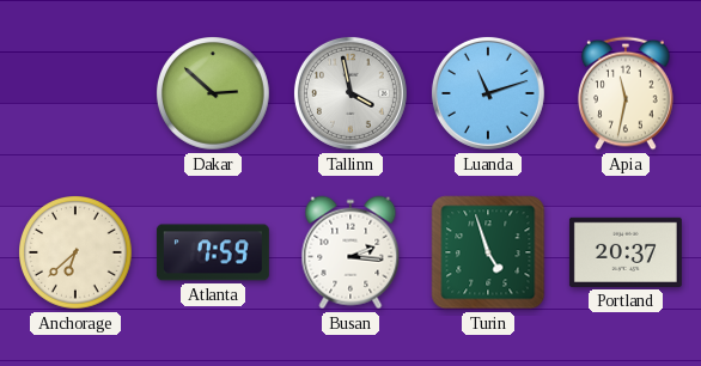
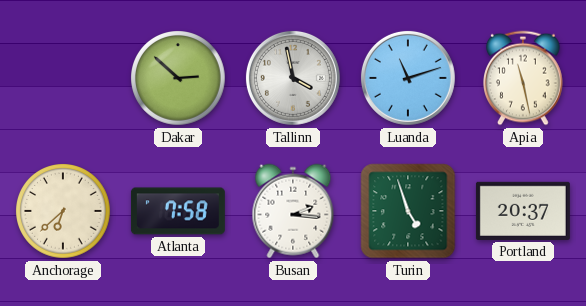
Apia: 11:32 -> 11:28
Atlanta: 7:59 -> 7:58
